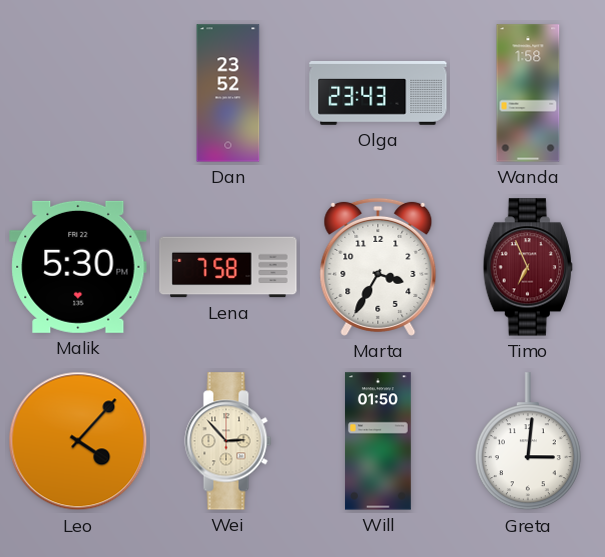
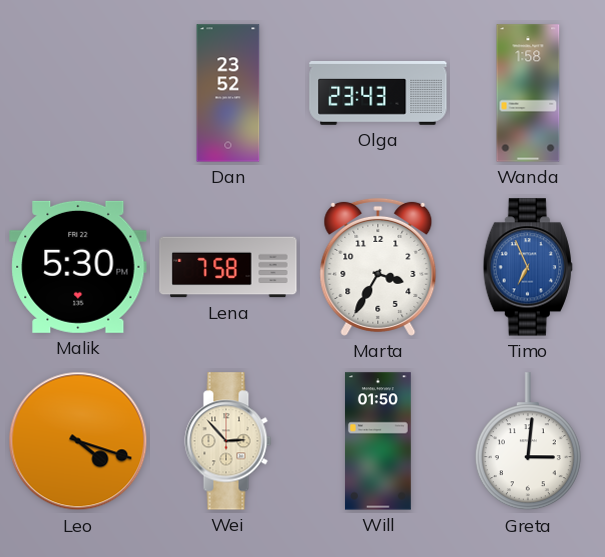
Timo dial: burgundy -> blue
Leo: 4:07 -> 4:18
